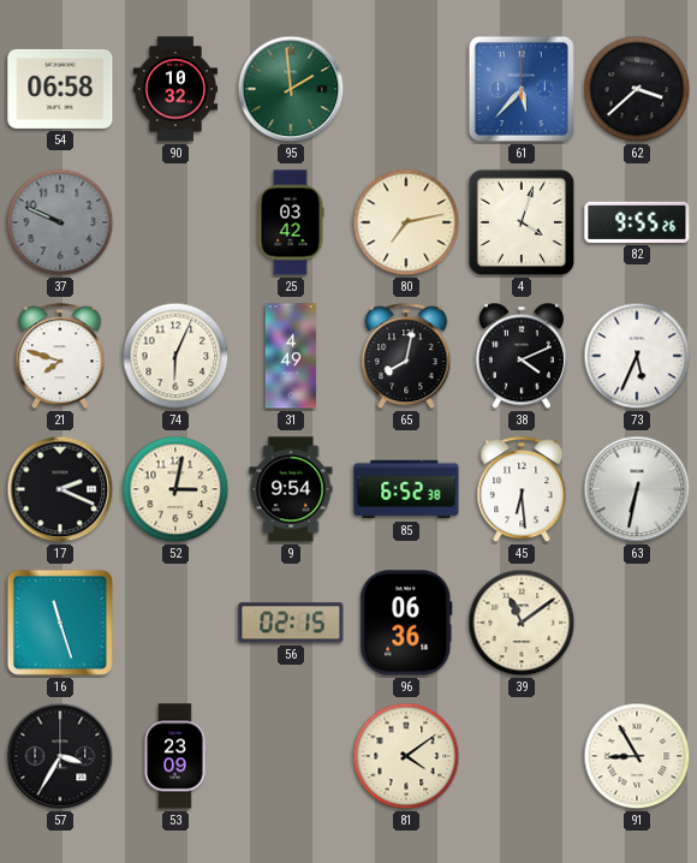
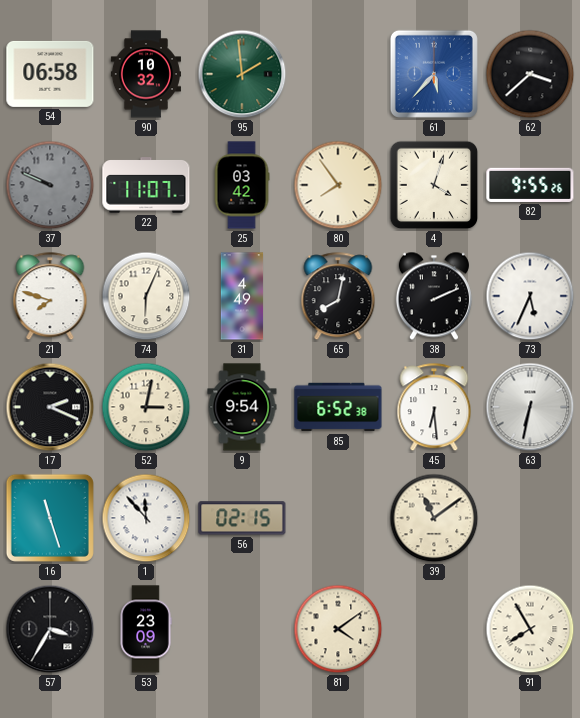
22: none -> 11:07
80: 7:13 -> 7:54
38: 4:11 -> 2:11
1: none -> 11:53
96: 06:36 -> none
91: 8:55 -> 7:55
